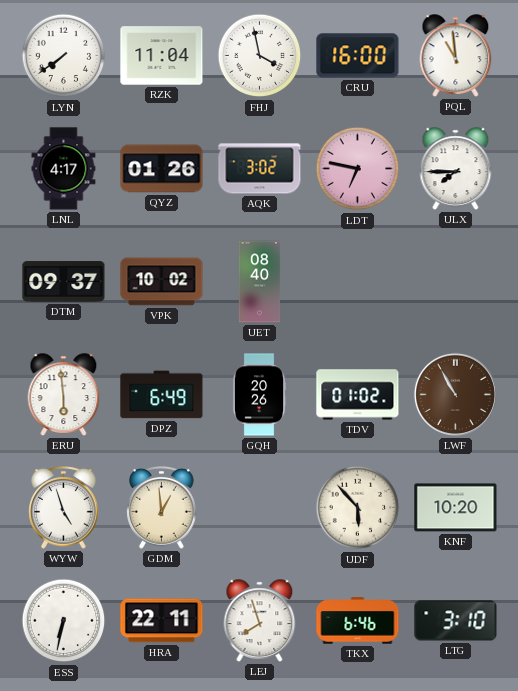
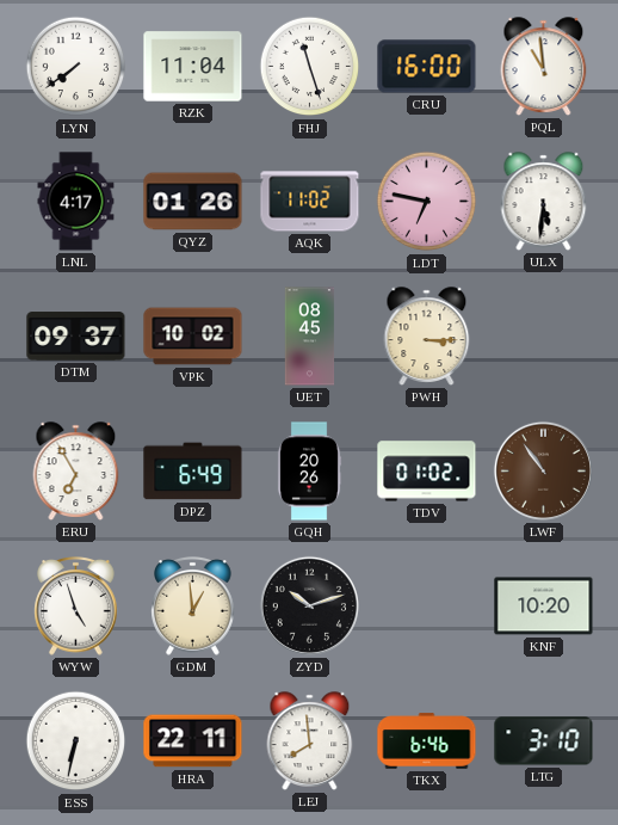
FHJ: 3:58 -> 11:27
AQK: 3:02 -> 11:02
ULX: 7:45 -> 5:31
UET: 08:40 -> 08:45
PWH: none -> 3:15
ERU: 5:59 -> 6:55
LWF: 10:55 -> 10:54
ZYD: none -> 10:12
UDF: 5:53 -> none
LEJ: 7:57 -> 7:59
